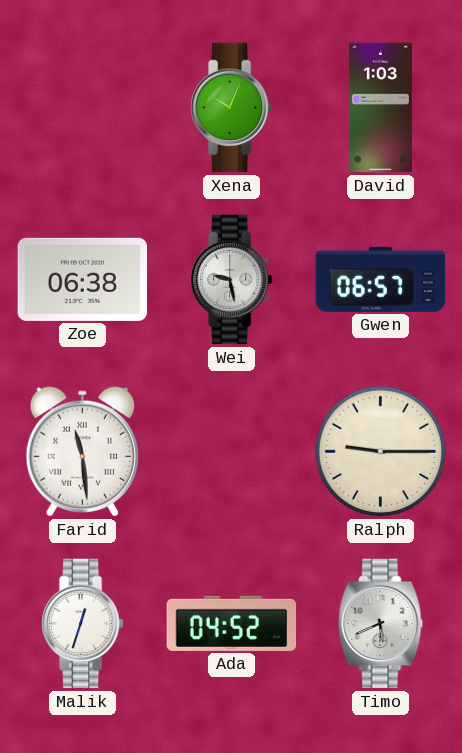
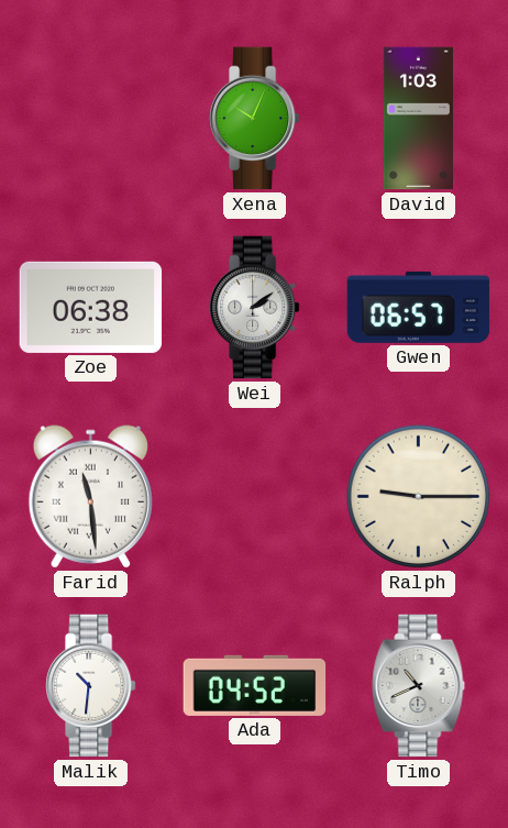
Wei: 9:28 -> 2:09
Malik: 12:33 -> 10:31
Timo: 5:41 -> 10:41
